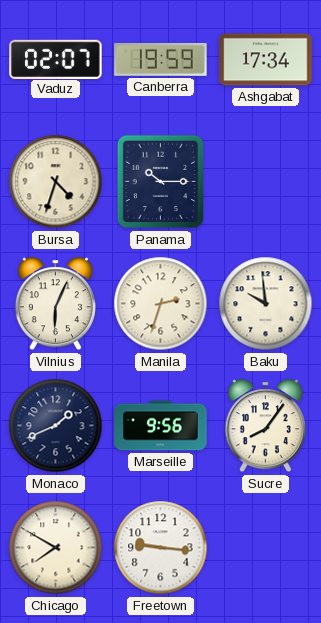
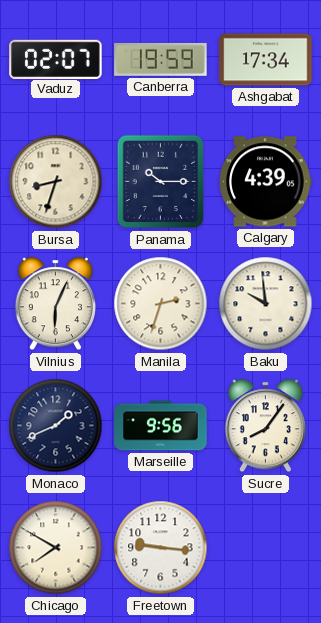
Bursa: 4:33 -> 8:33
Calgary: none -> 4:39
